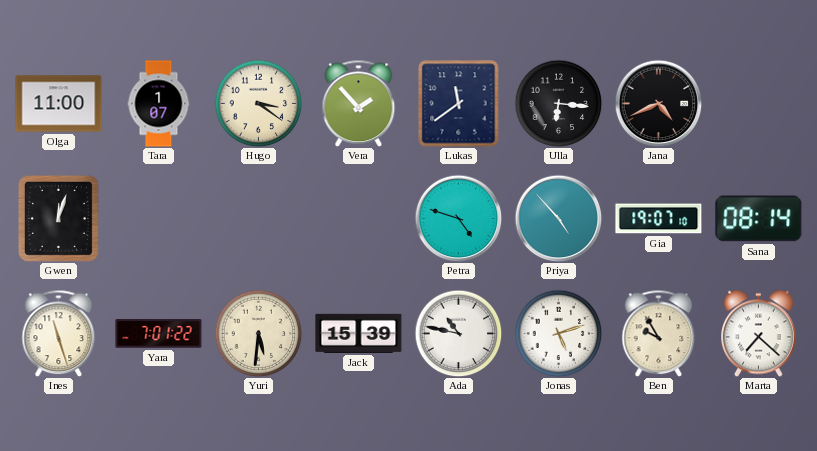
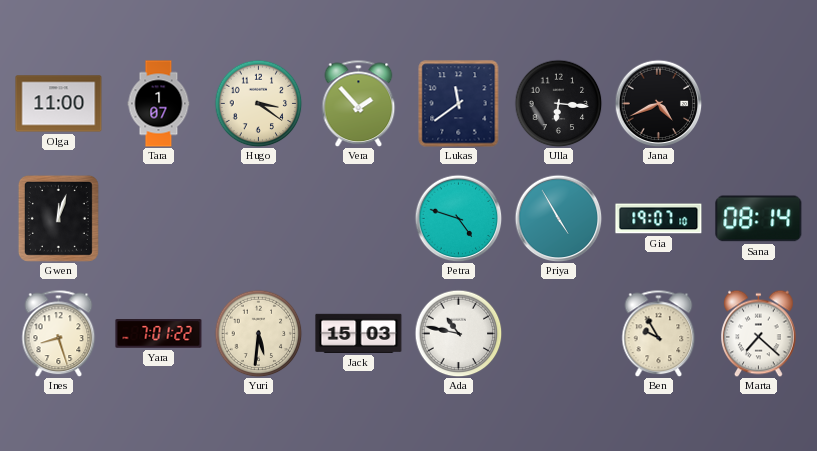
Priya: 4:53 -> 4:55
Ines: 11:27 -> 8:27
Jack: 15:39 -> 15:03
Jonas: 5:12 -> none
